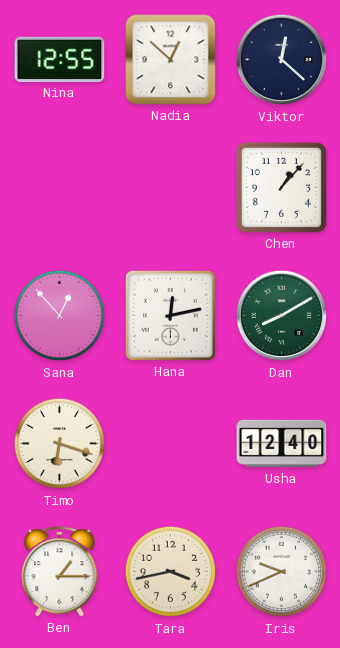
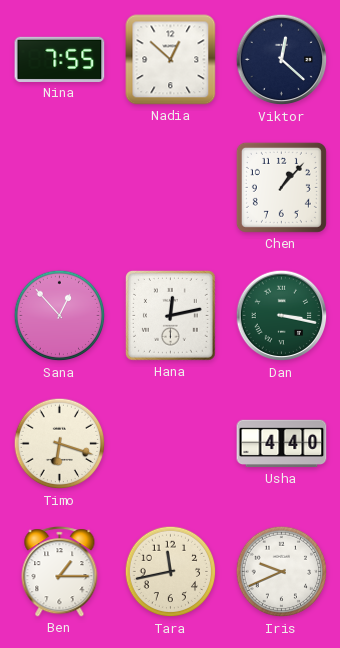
Nina: 12:55 -> 7:55
Dan: 8:10 -> 3:17
Usha: 12:40 -> 4:40
Tara: 3:43 -> 11:43
